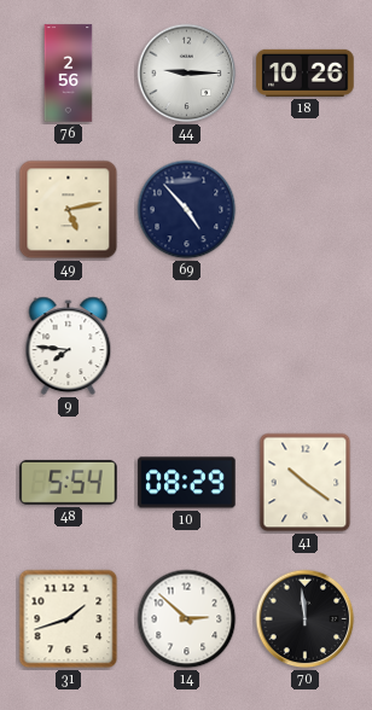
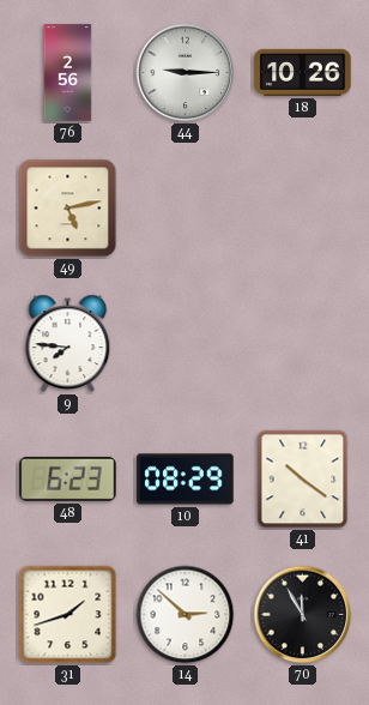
69: 4:53 -> none
48: 5:54 -> 6:23
70: 11:59 -> 11:55
